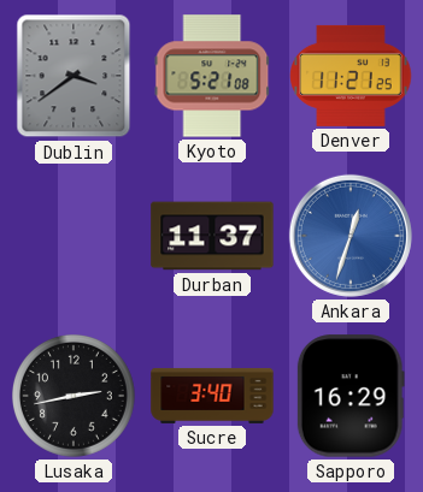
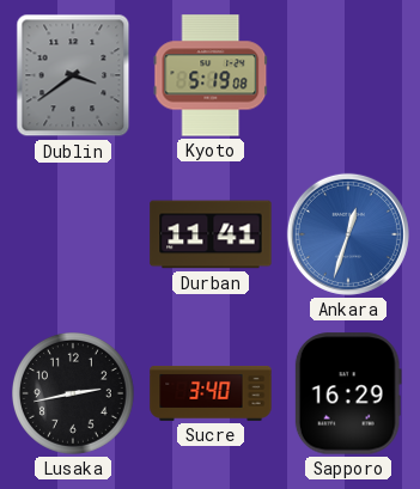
Kyoto: 5:21 -> 5:19
Denver: 11:21 -> none
Durban: 11:37 -> 11:41
